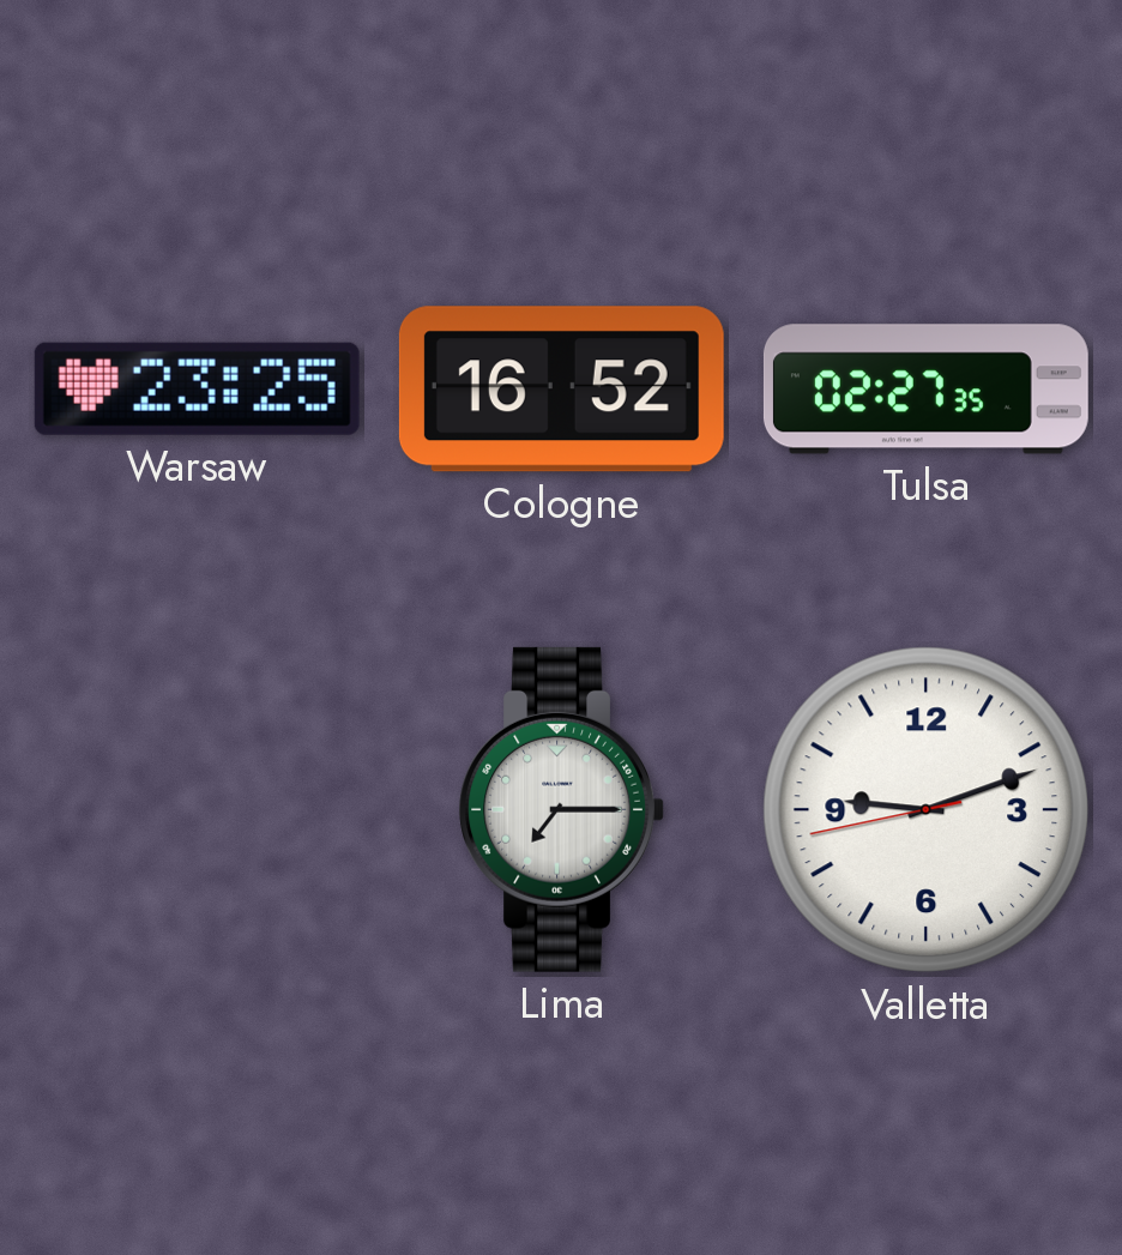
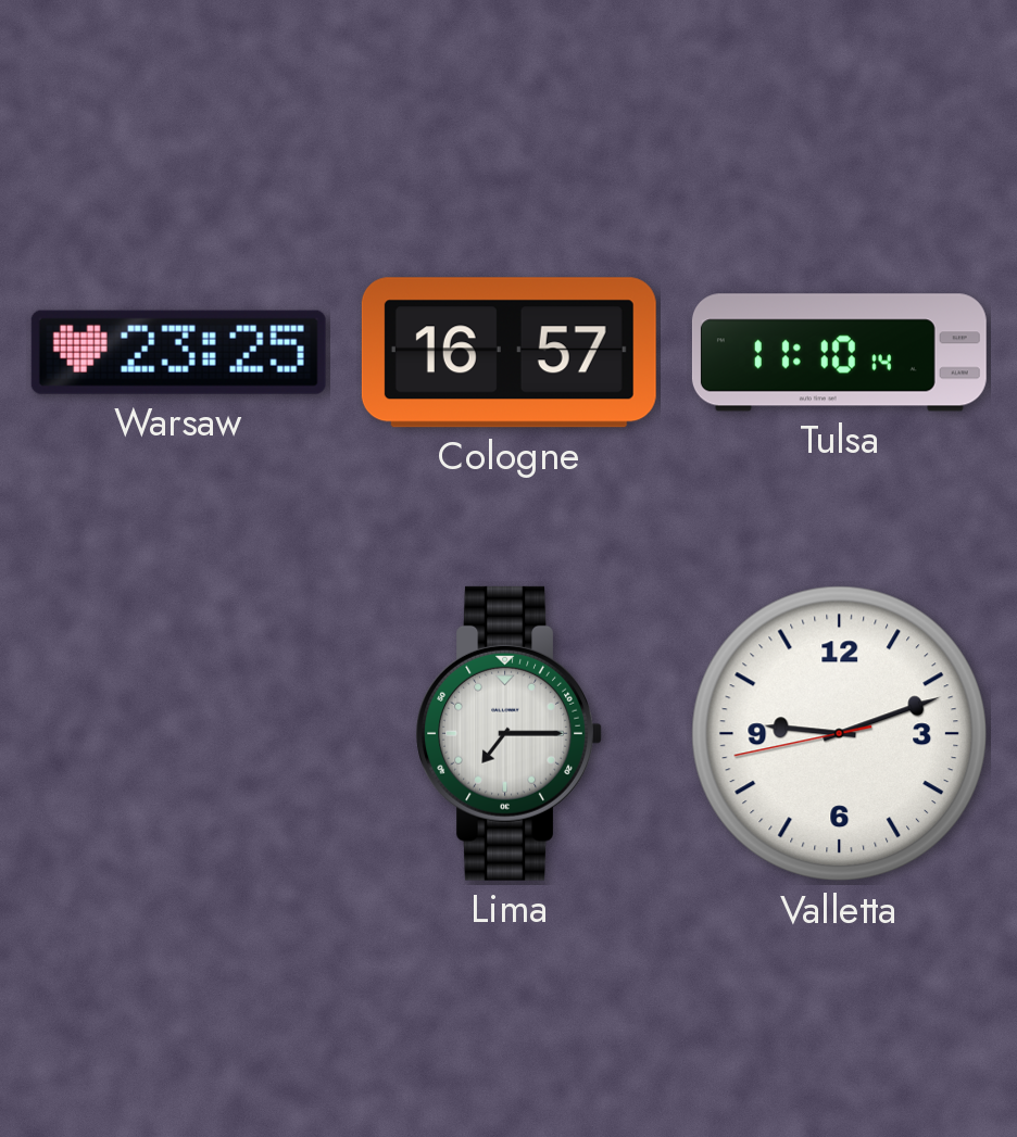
Cologne: 16:52 -> 16:57
Tulsa: 02:27 -> 11:10
